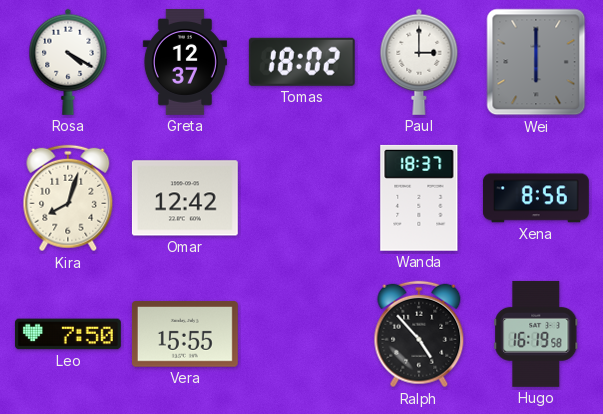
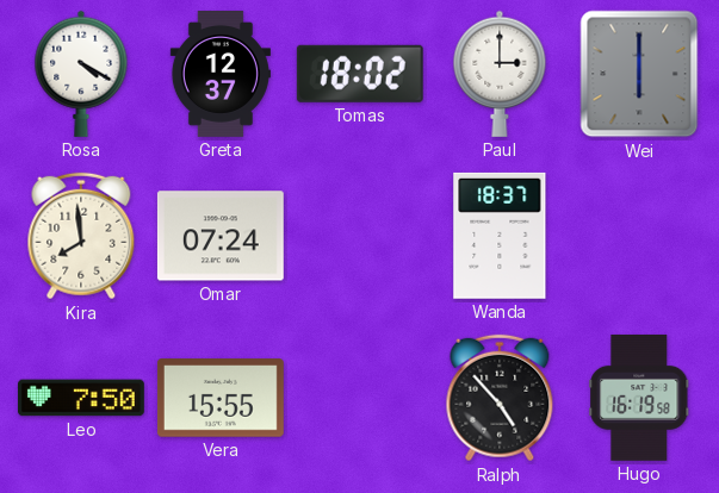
Kira: 8:03 -> 7:59
Omar: 12:42 -> 07:24
Xena: 8:56 -> none
